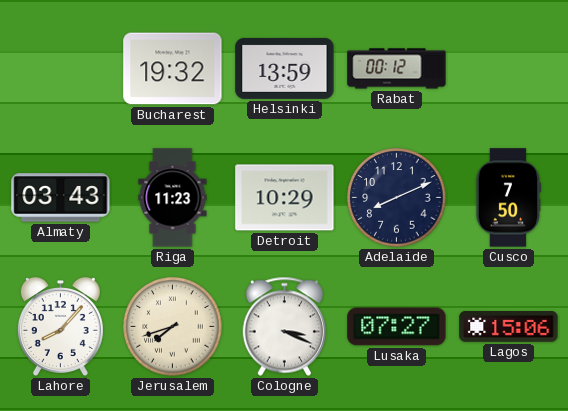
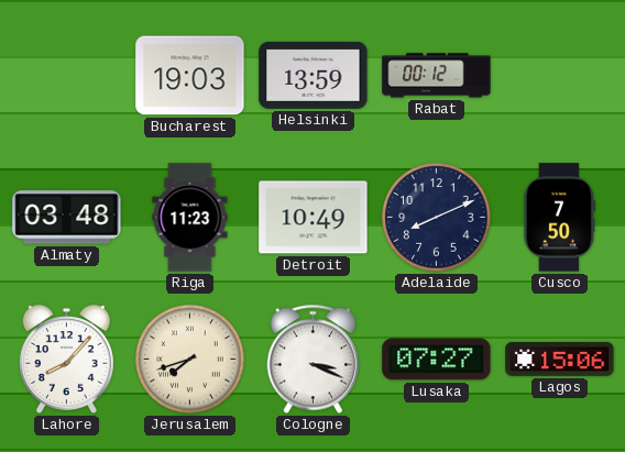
Bucharest: 19:32 -> 19:03
Almaty: 03:43 -> 03:48
Detroit: 10:29 -> 10:49
